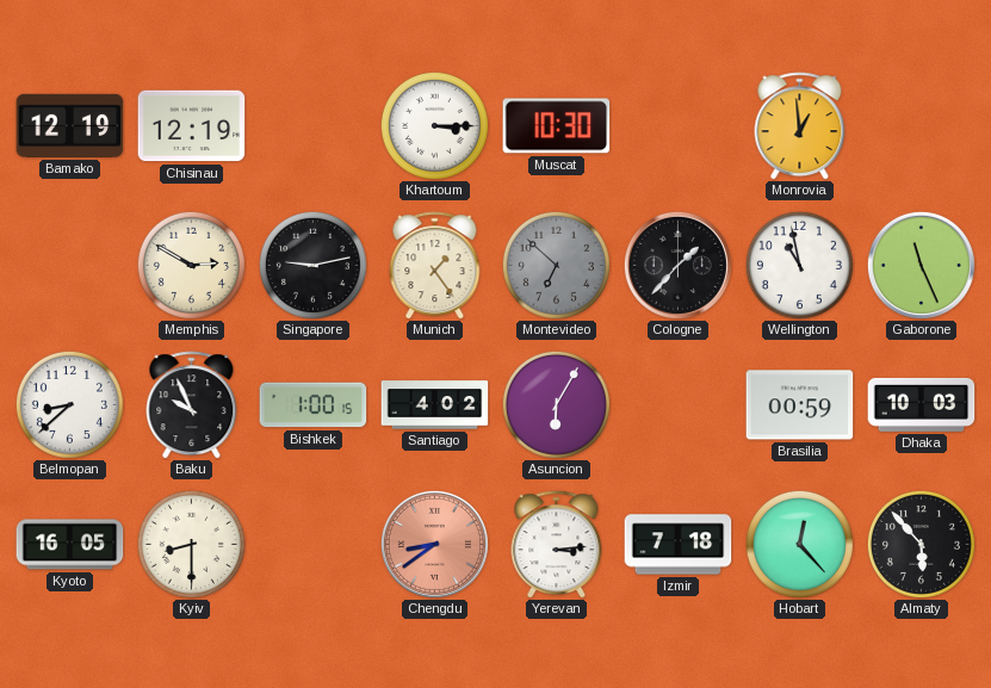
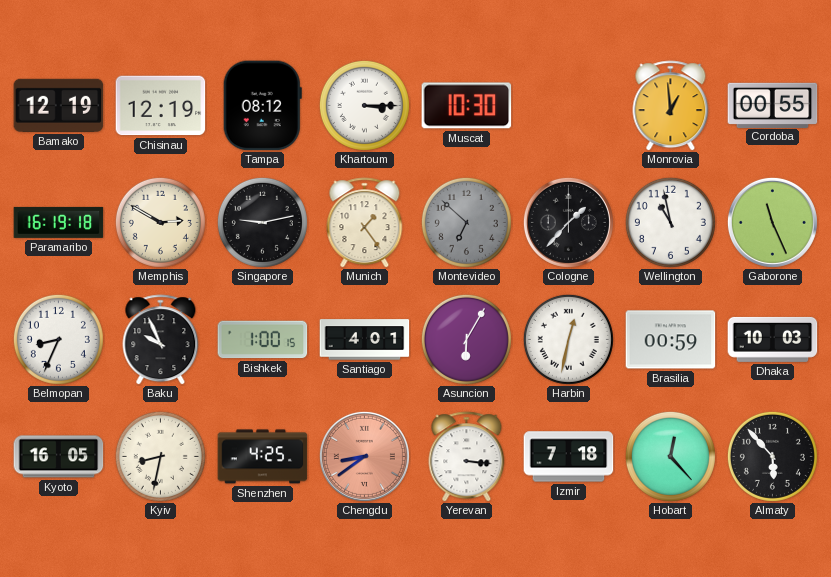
Tampa: none -> 08:12
Cordoba: none -> 00:55
Paramaribo: none -> 16:19
Belmopan: 8:38 -> 8:34
Santiago: 4:02 -> 4:01
Harbin: none -> 12:32
Kyiv: 8:30 -> 8:32
Shenzhen: none -> 4:25
Yerevan: 3:14 -> 3:16
